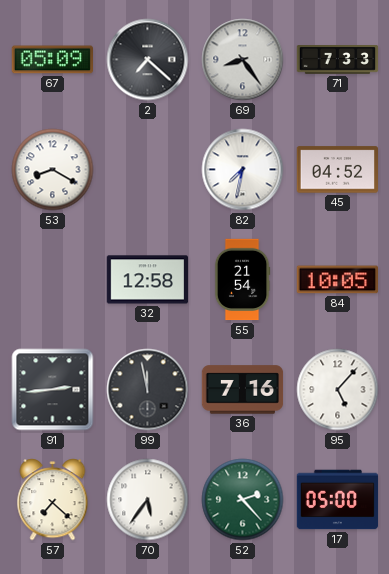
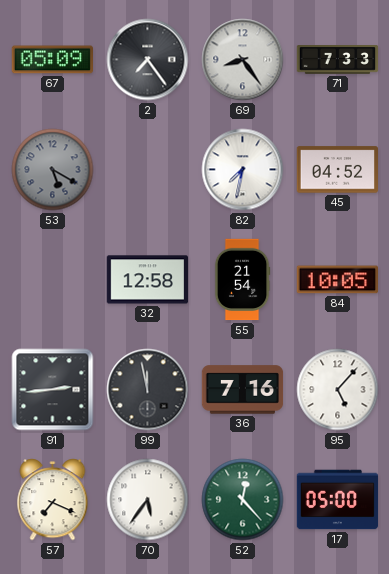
2: 7:22 -> 7:24
53: 8:20 -> 5:20
53 dial: white -> grey
57: 7:22 -> 7:19
52: 2:23 -> 12:23
